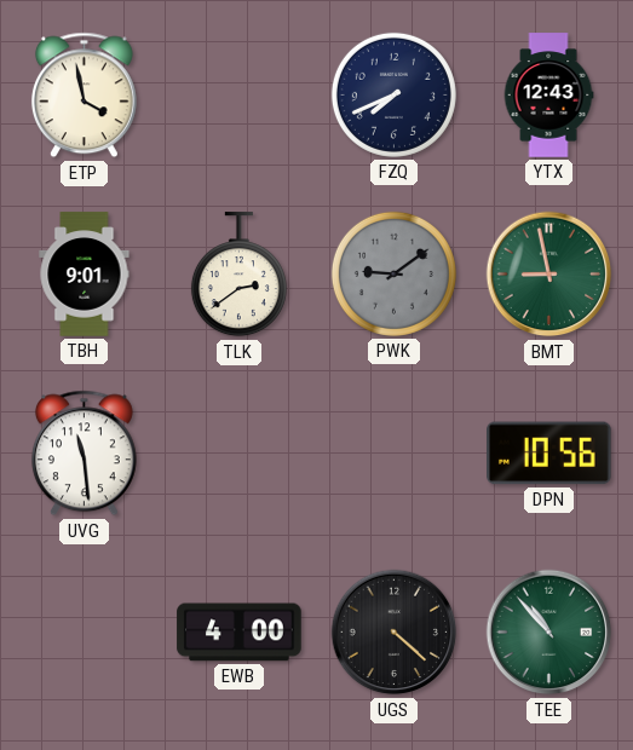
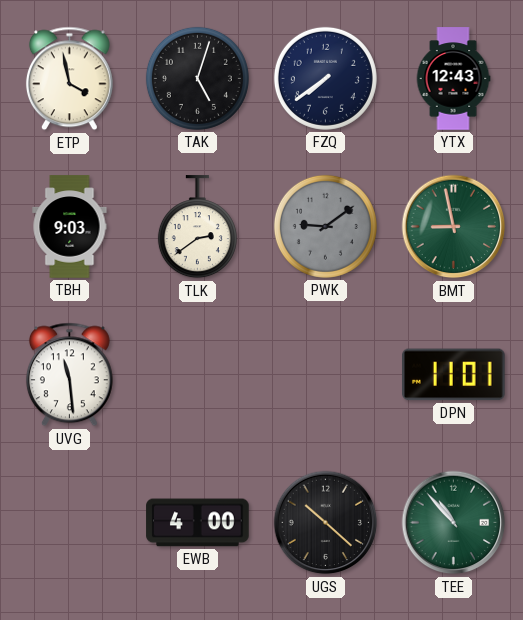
TAK: none -> 5:03
FZQ: 7:41 -> 7:39
TBH: 9:01 -> 9:03
DPN: 10:56 -> 11:01
UGS: 4:22 -> 10:22
